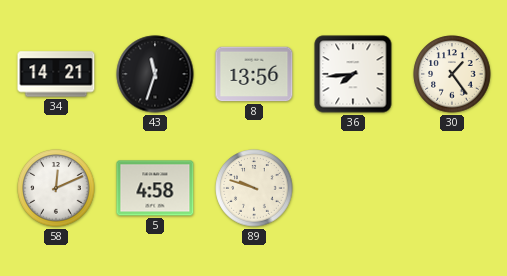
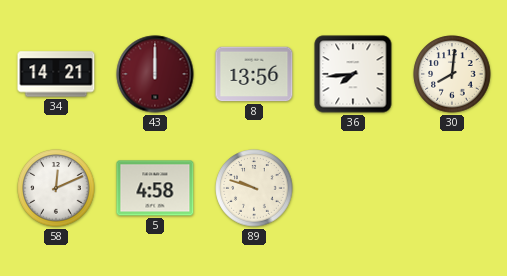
43: 11:33 -> 12:00
43 dial: black -> burgundy
30: 1:24 -> 8:01
